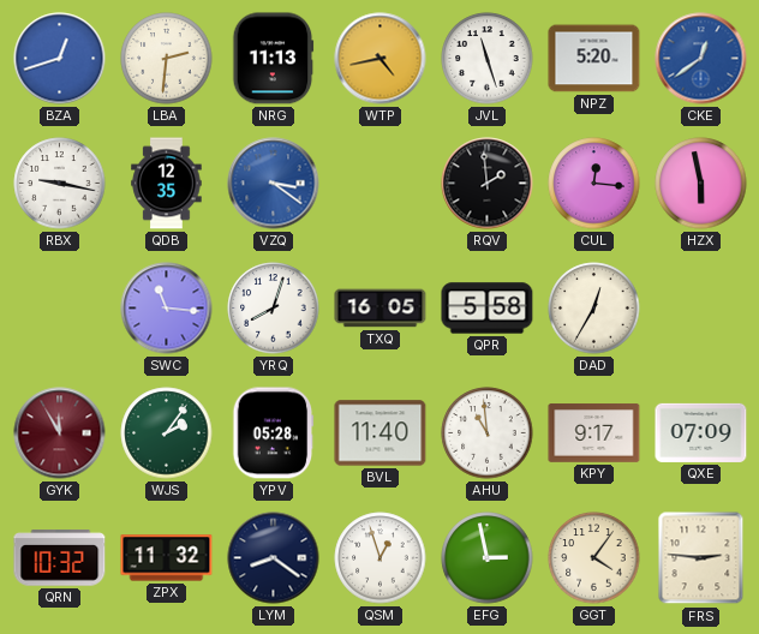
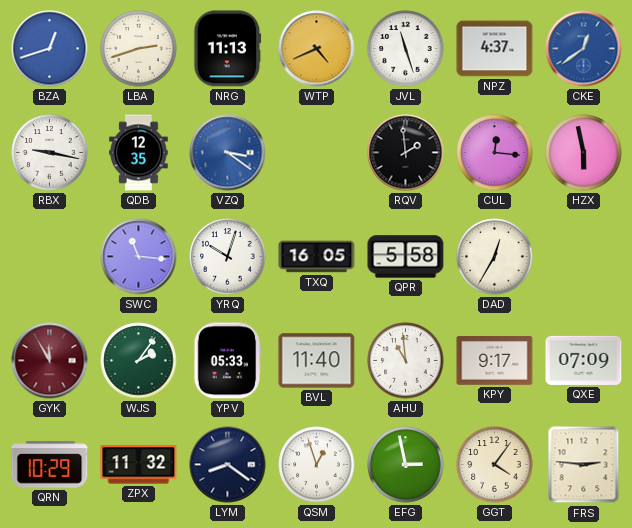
LBA: 2:31 -> 2:42
WTP: 4:43 -> 4:41
NPZ: 5:20 -> 4:37
YRQ: 8:03 -> 10:03
YPV: 05:28 -> 05:33
QRN: 10:32 -> 10:29
